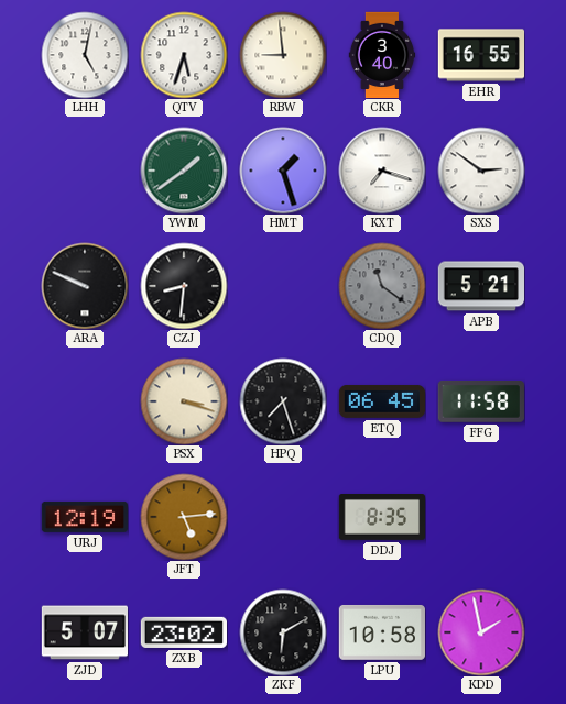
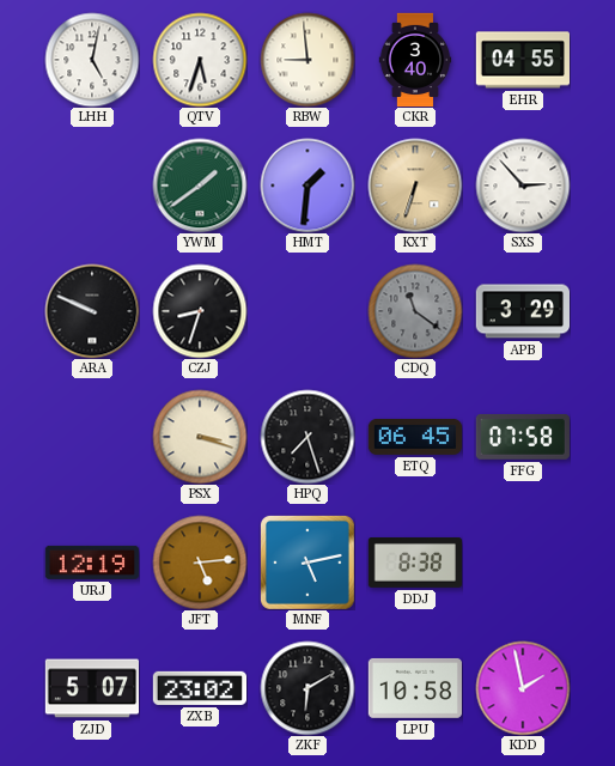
EHR: 16:55 -> 04:55
HMT: 1:27 -> 1:31
KXT: 7:18 -> 6:33
KXT dial: white -> champagne
SXS: 2:51 -> 2:53
CZJ: 8:31 -> 8:33
APB: 5:21 -> 3:29
FFG: 11:58 -> 07:58
MNF: none -> 5:13
DDJ: 8:35 -> 8:38
